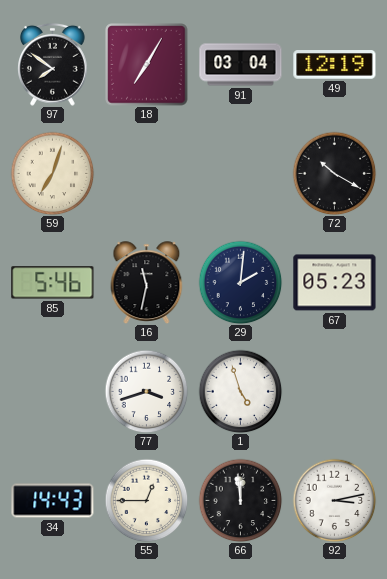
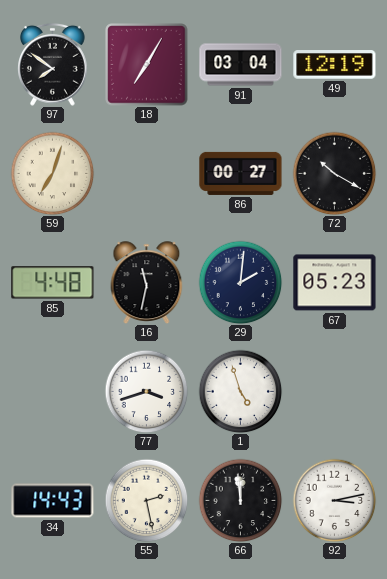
86: none -> 00:27
85: 5:46 -> 4:48
55: 12:45 -> 2:28
